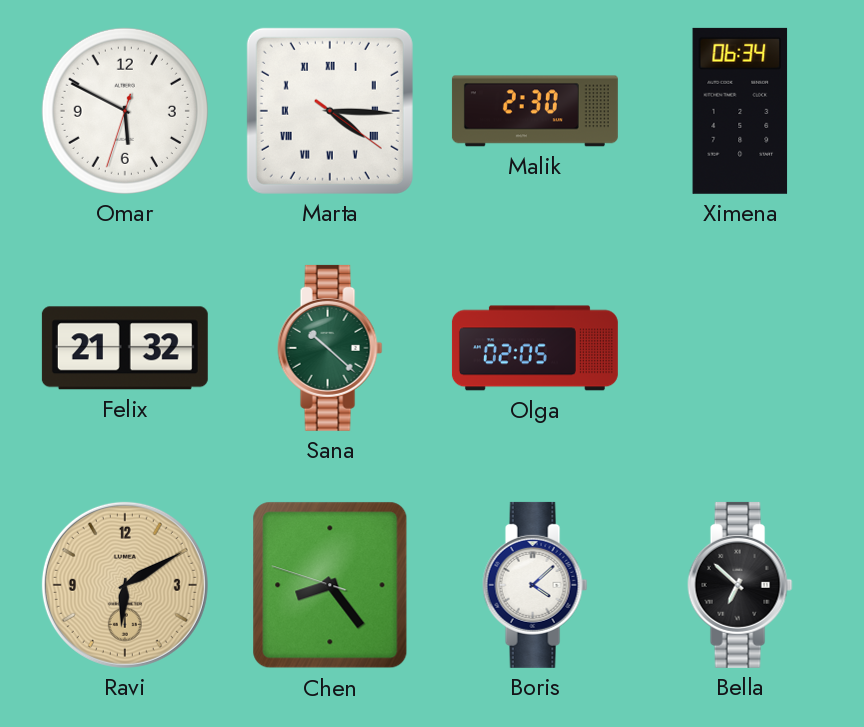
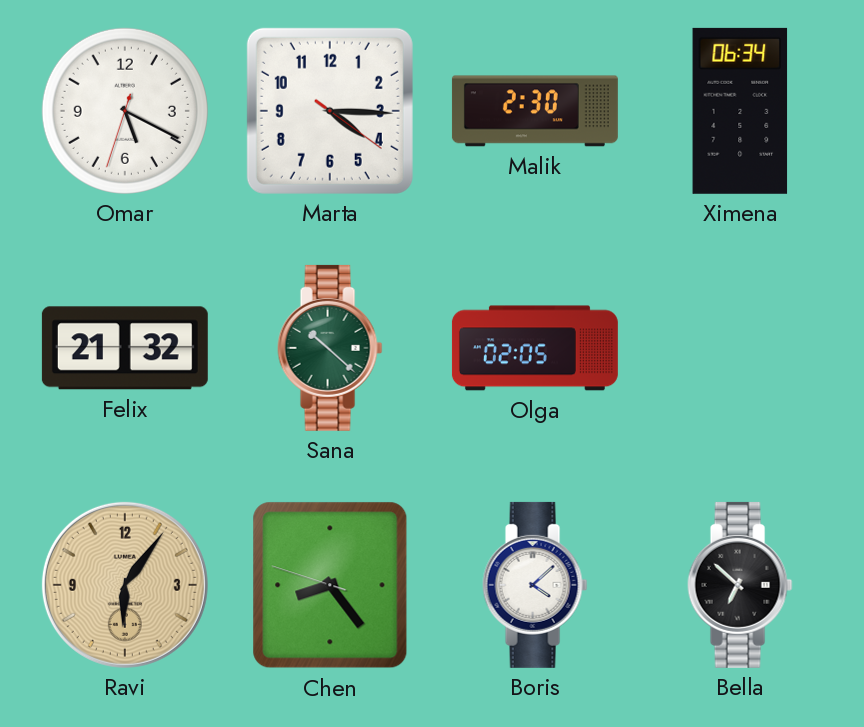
Omar: 5:49 -> 5:19
Marta numerals: Roman -> Arabic
Ravi: 6:10 -> 6:06
